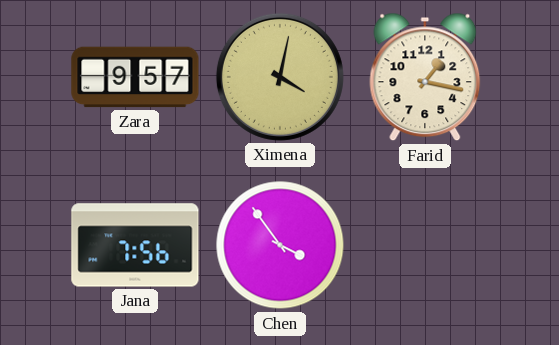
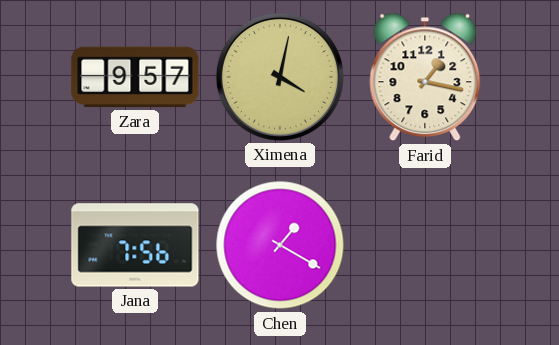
Chen: 3:54 -> 1:20
